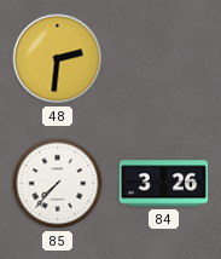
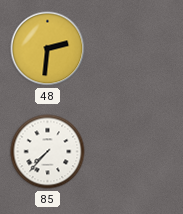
84: 3:26 -> none
